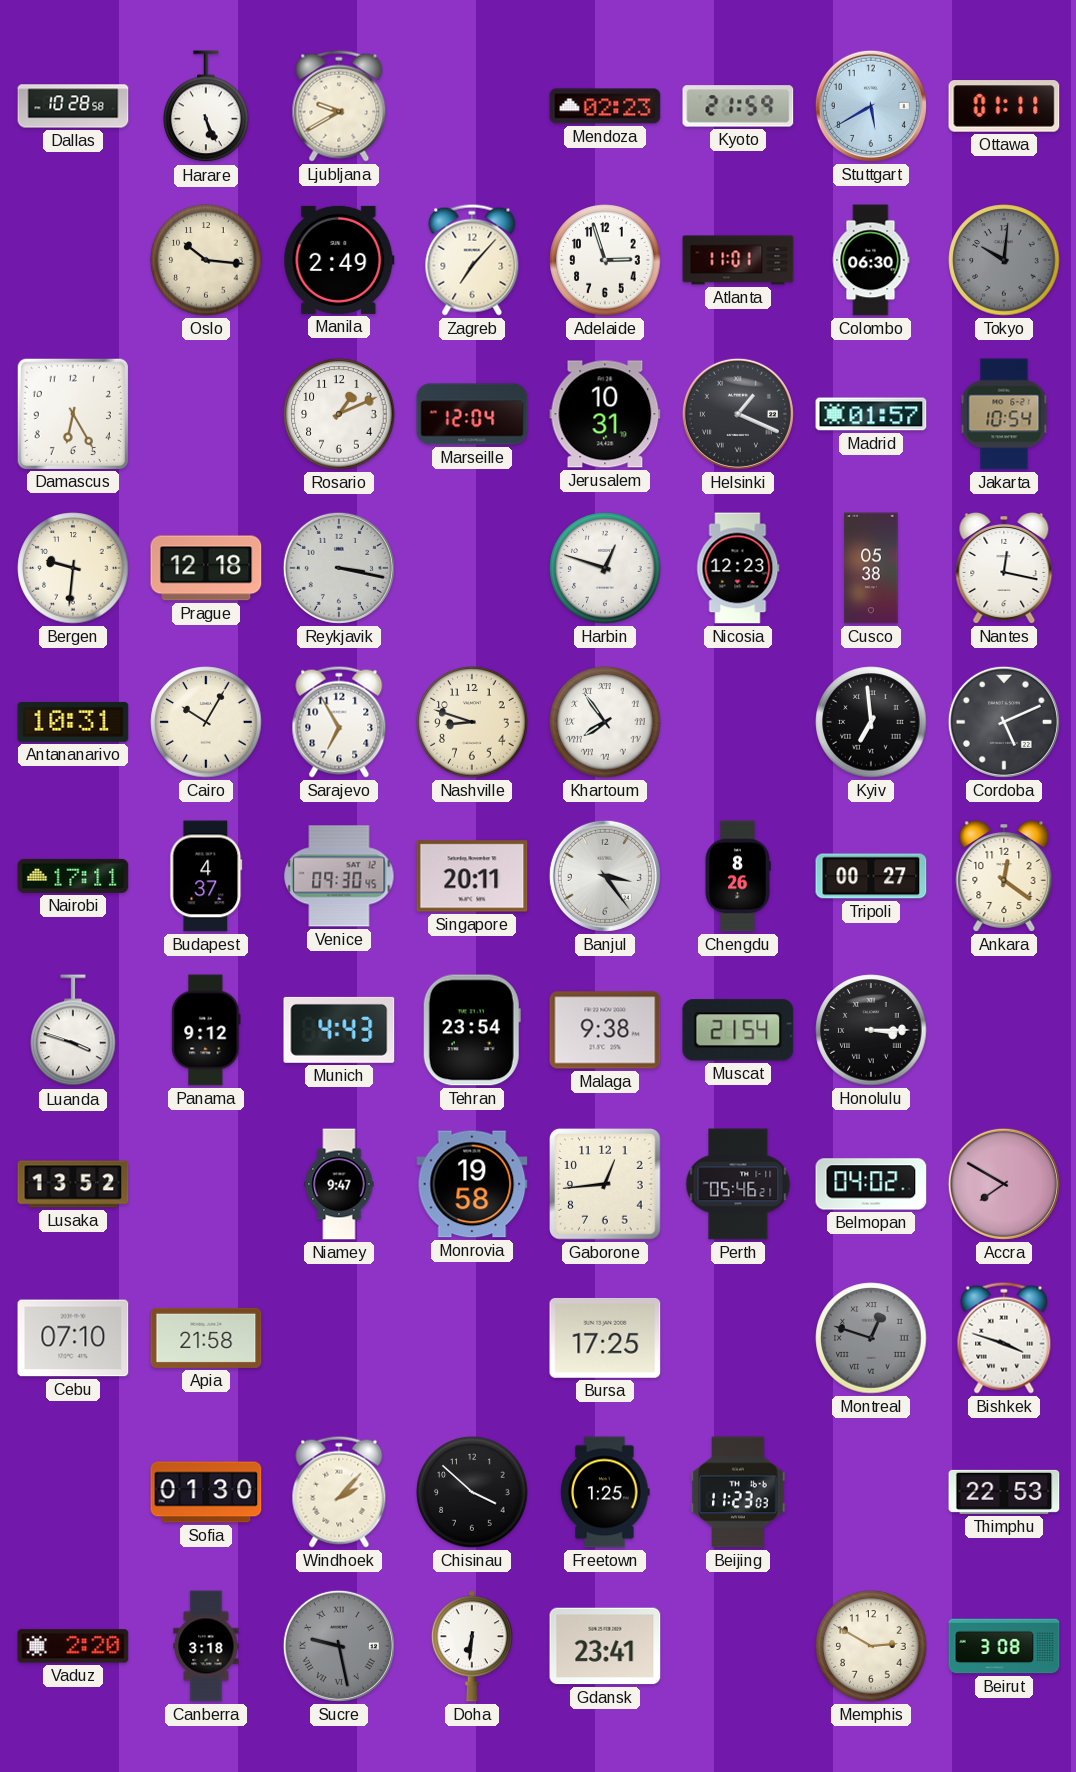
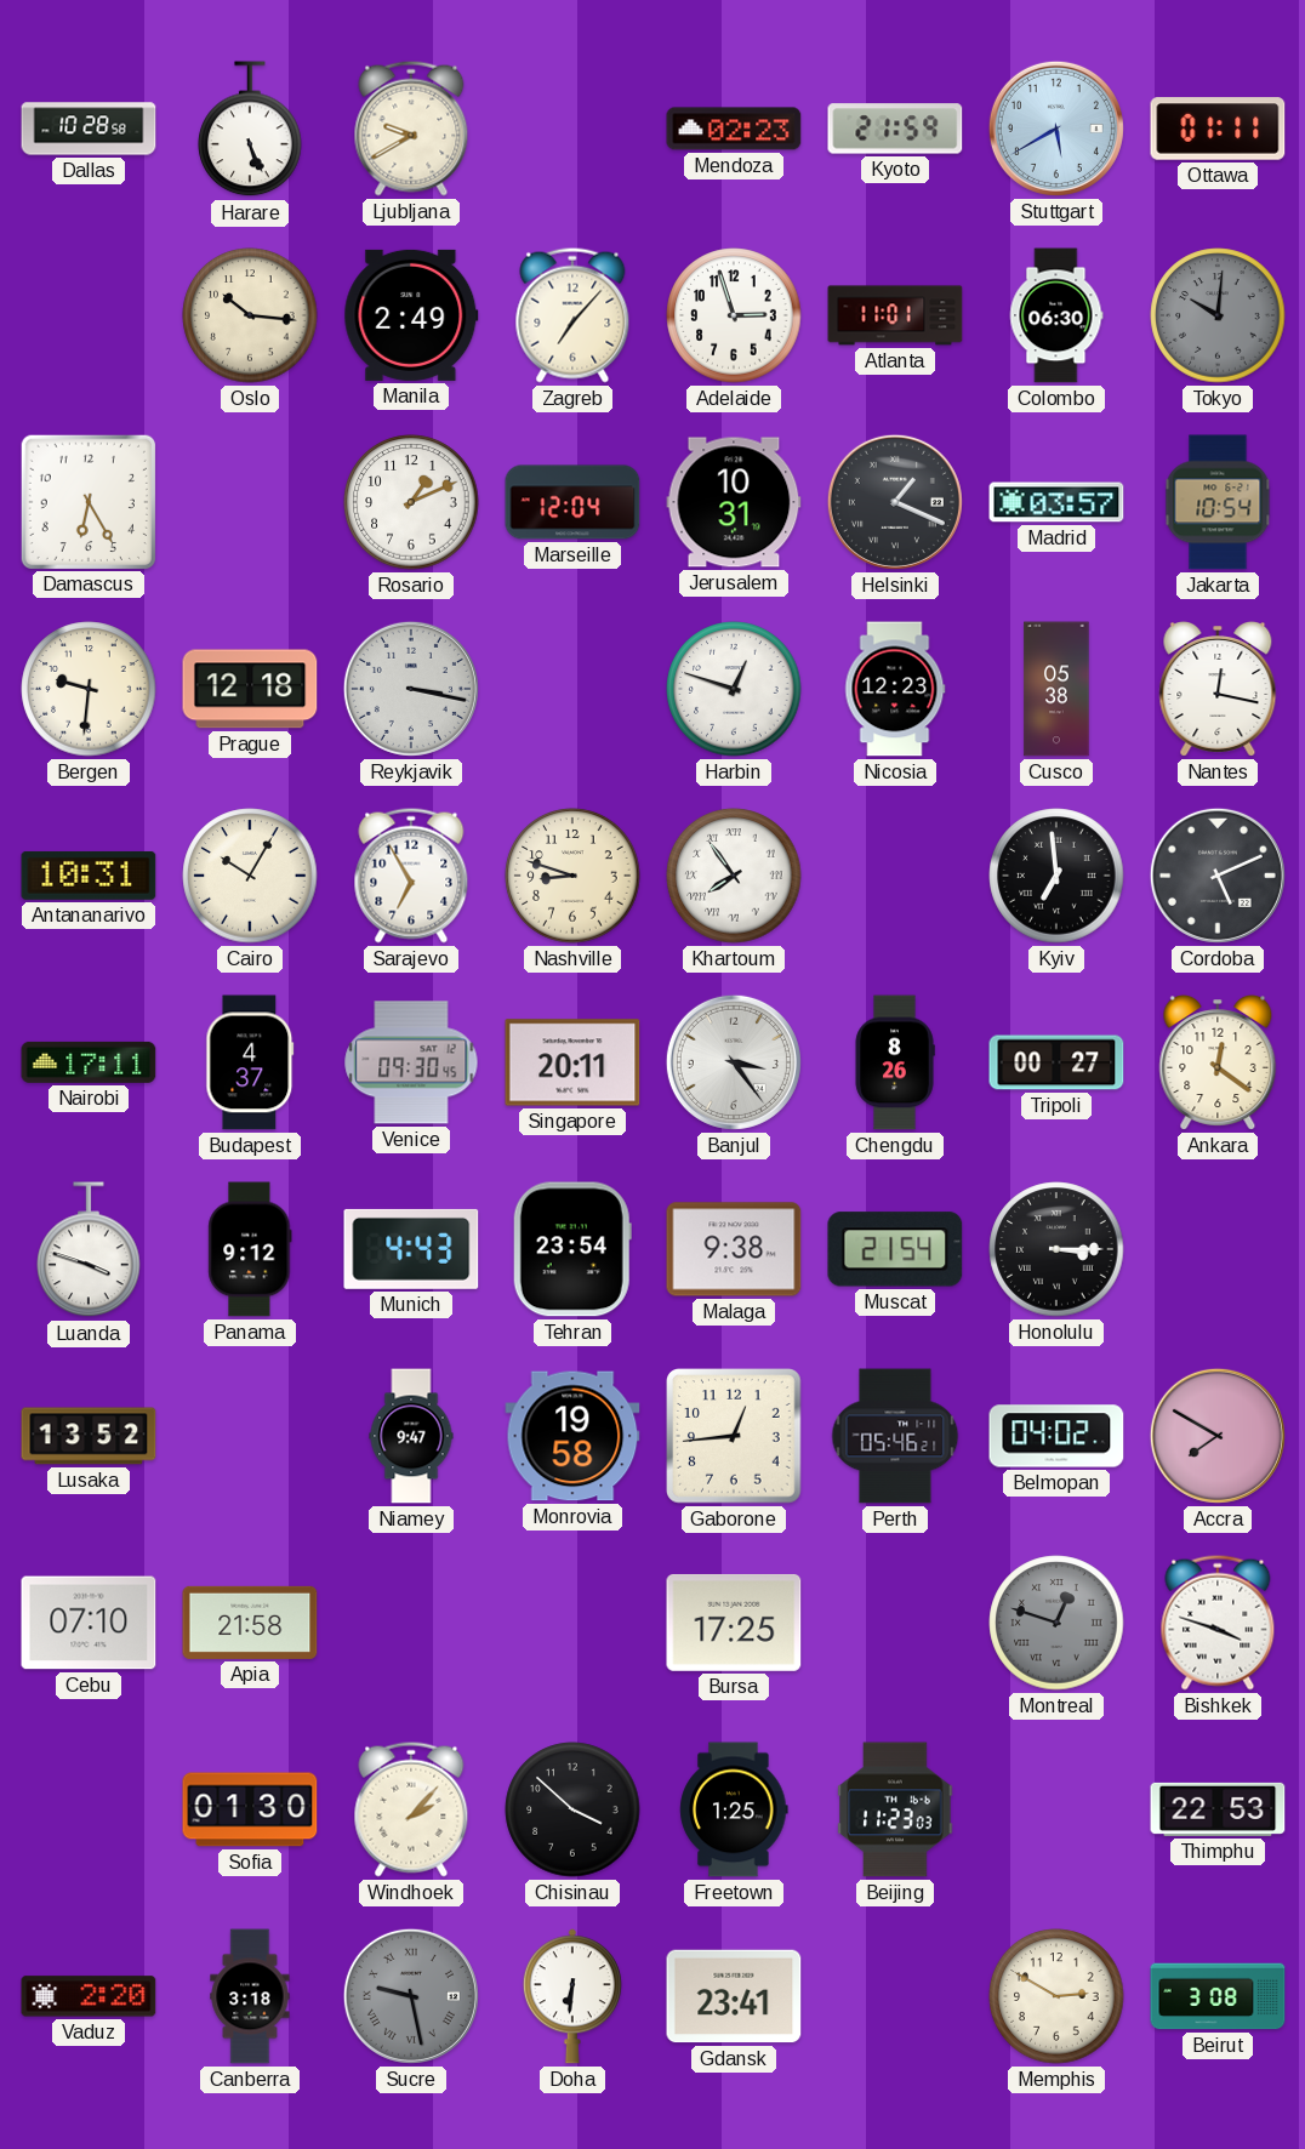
Madrid: 01:57 -> 03:57
